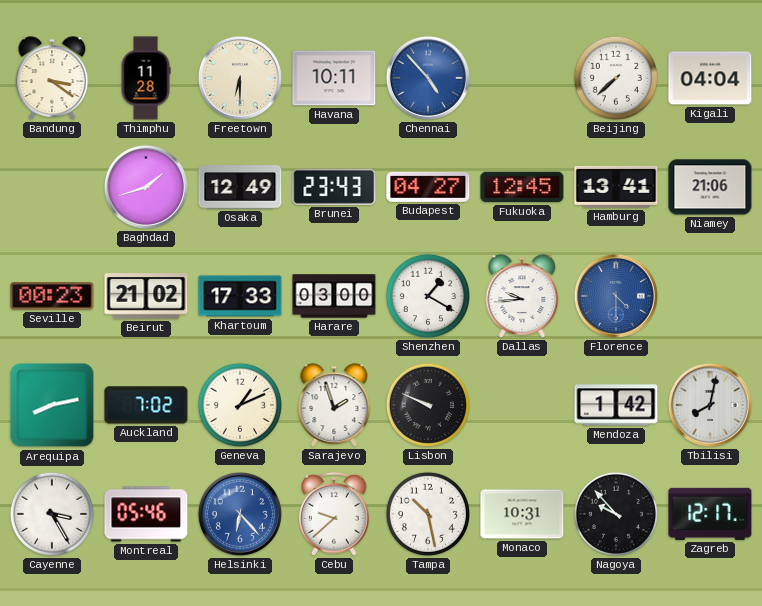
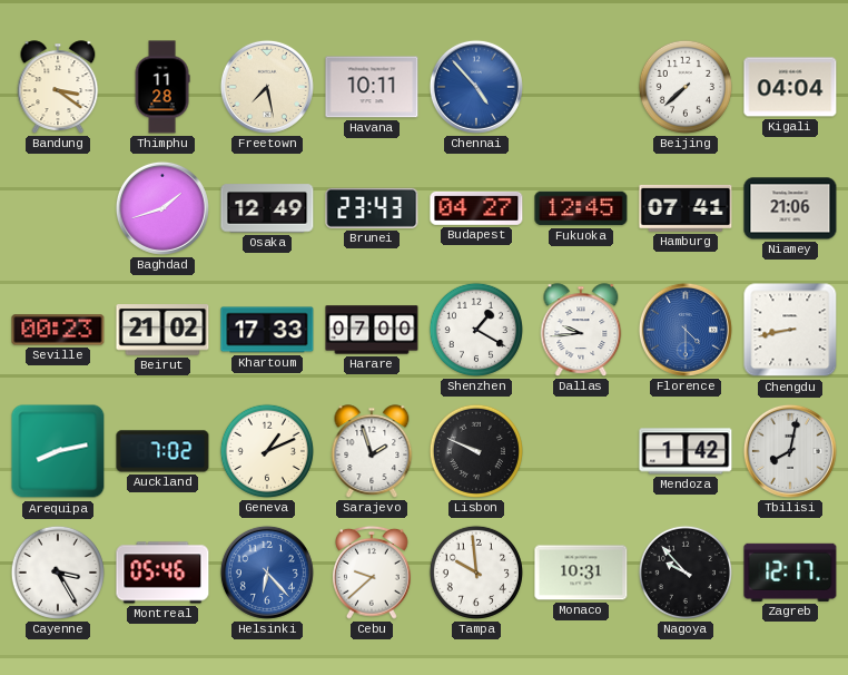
Freetown: 6:30 -> 7:28
Hamburg: 13:41 -> 07:41
Harare: 03:00 -> 07:00
Chengdu: none -> 8:43
Tampa: 10:28 -> 9:59
